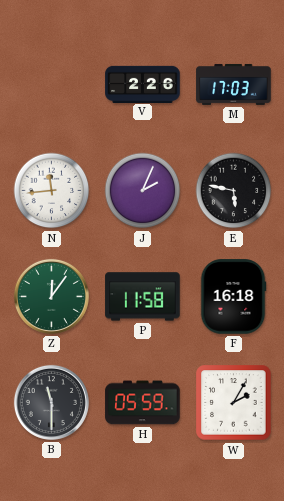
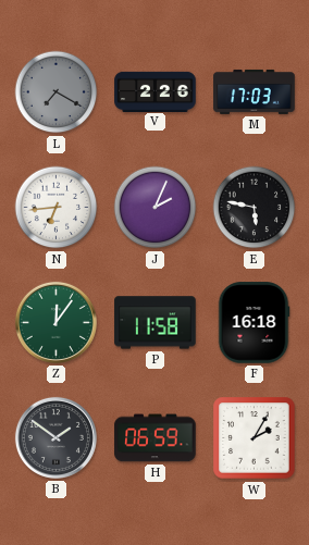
L: none -> 7:20
N: 11:44 -> 6:44
B: 11:30 -> 1:51
H: 05:59 -> 06:59
